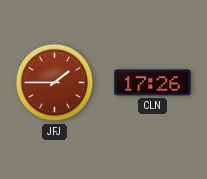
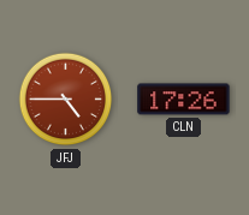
JFJ: 1:45 -> 4:45
